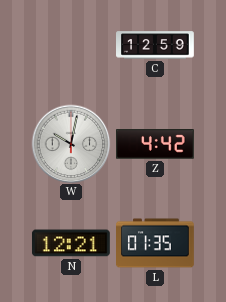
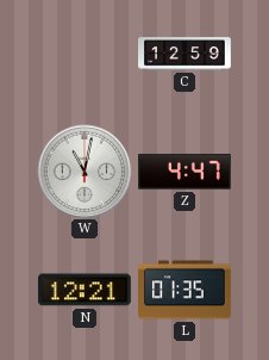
W: 10:02 -> 11:02
Z: 4:42 -> 4:47
